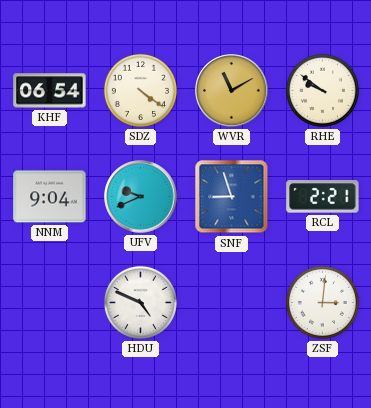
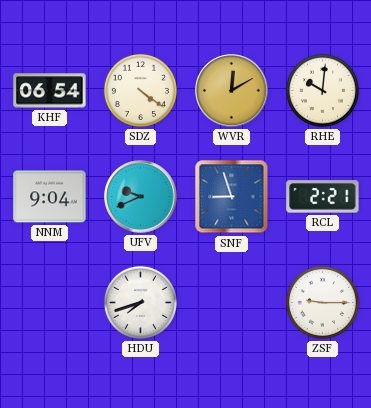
WVR: 11:10 -> 12:10
RHE: 9:51 -> 10:01
HDU: 4:49 -> 7:42
ZSF: 3:01 -> 9:15
